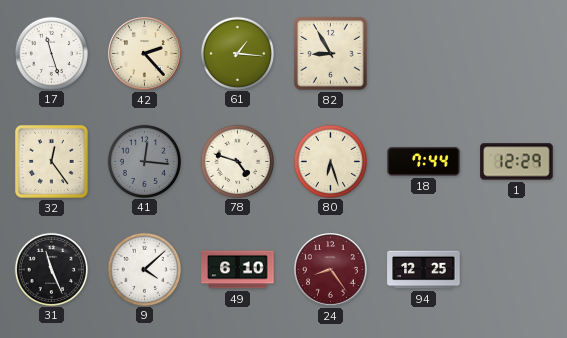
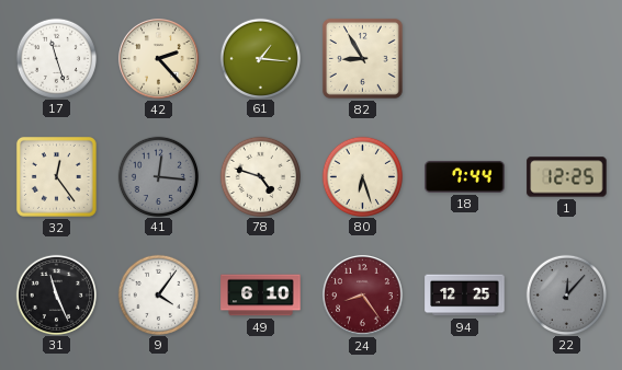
1: 12:29 -> 12:25
9: 4:08 -> 4:06
22: none -> 12:07
